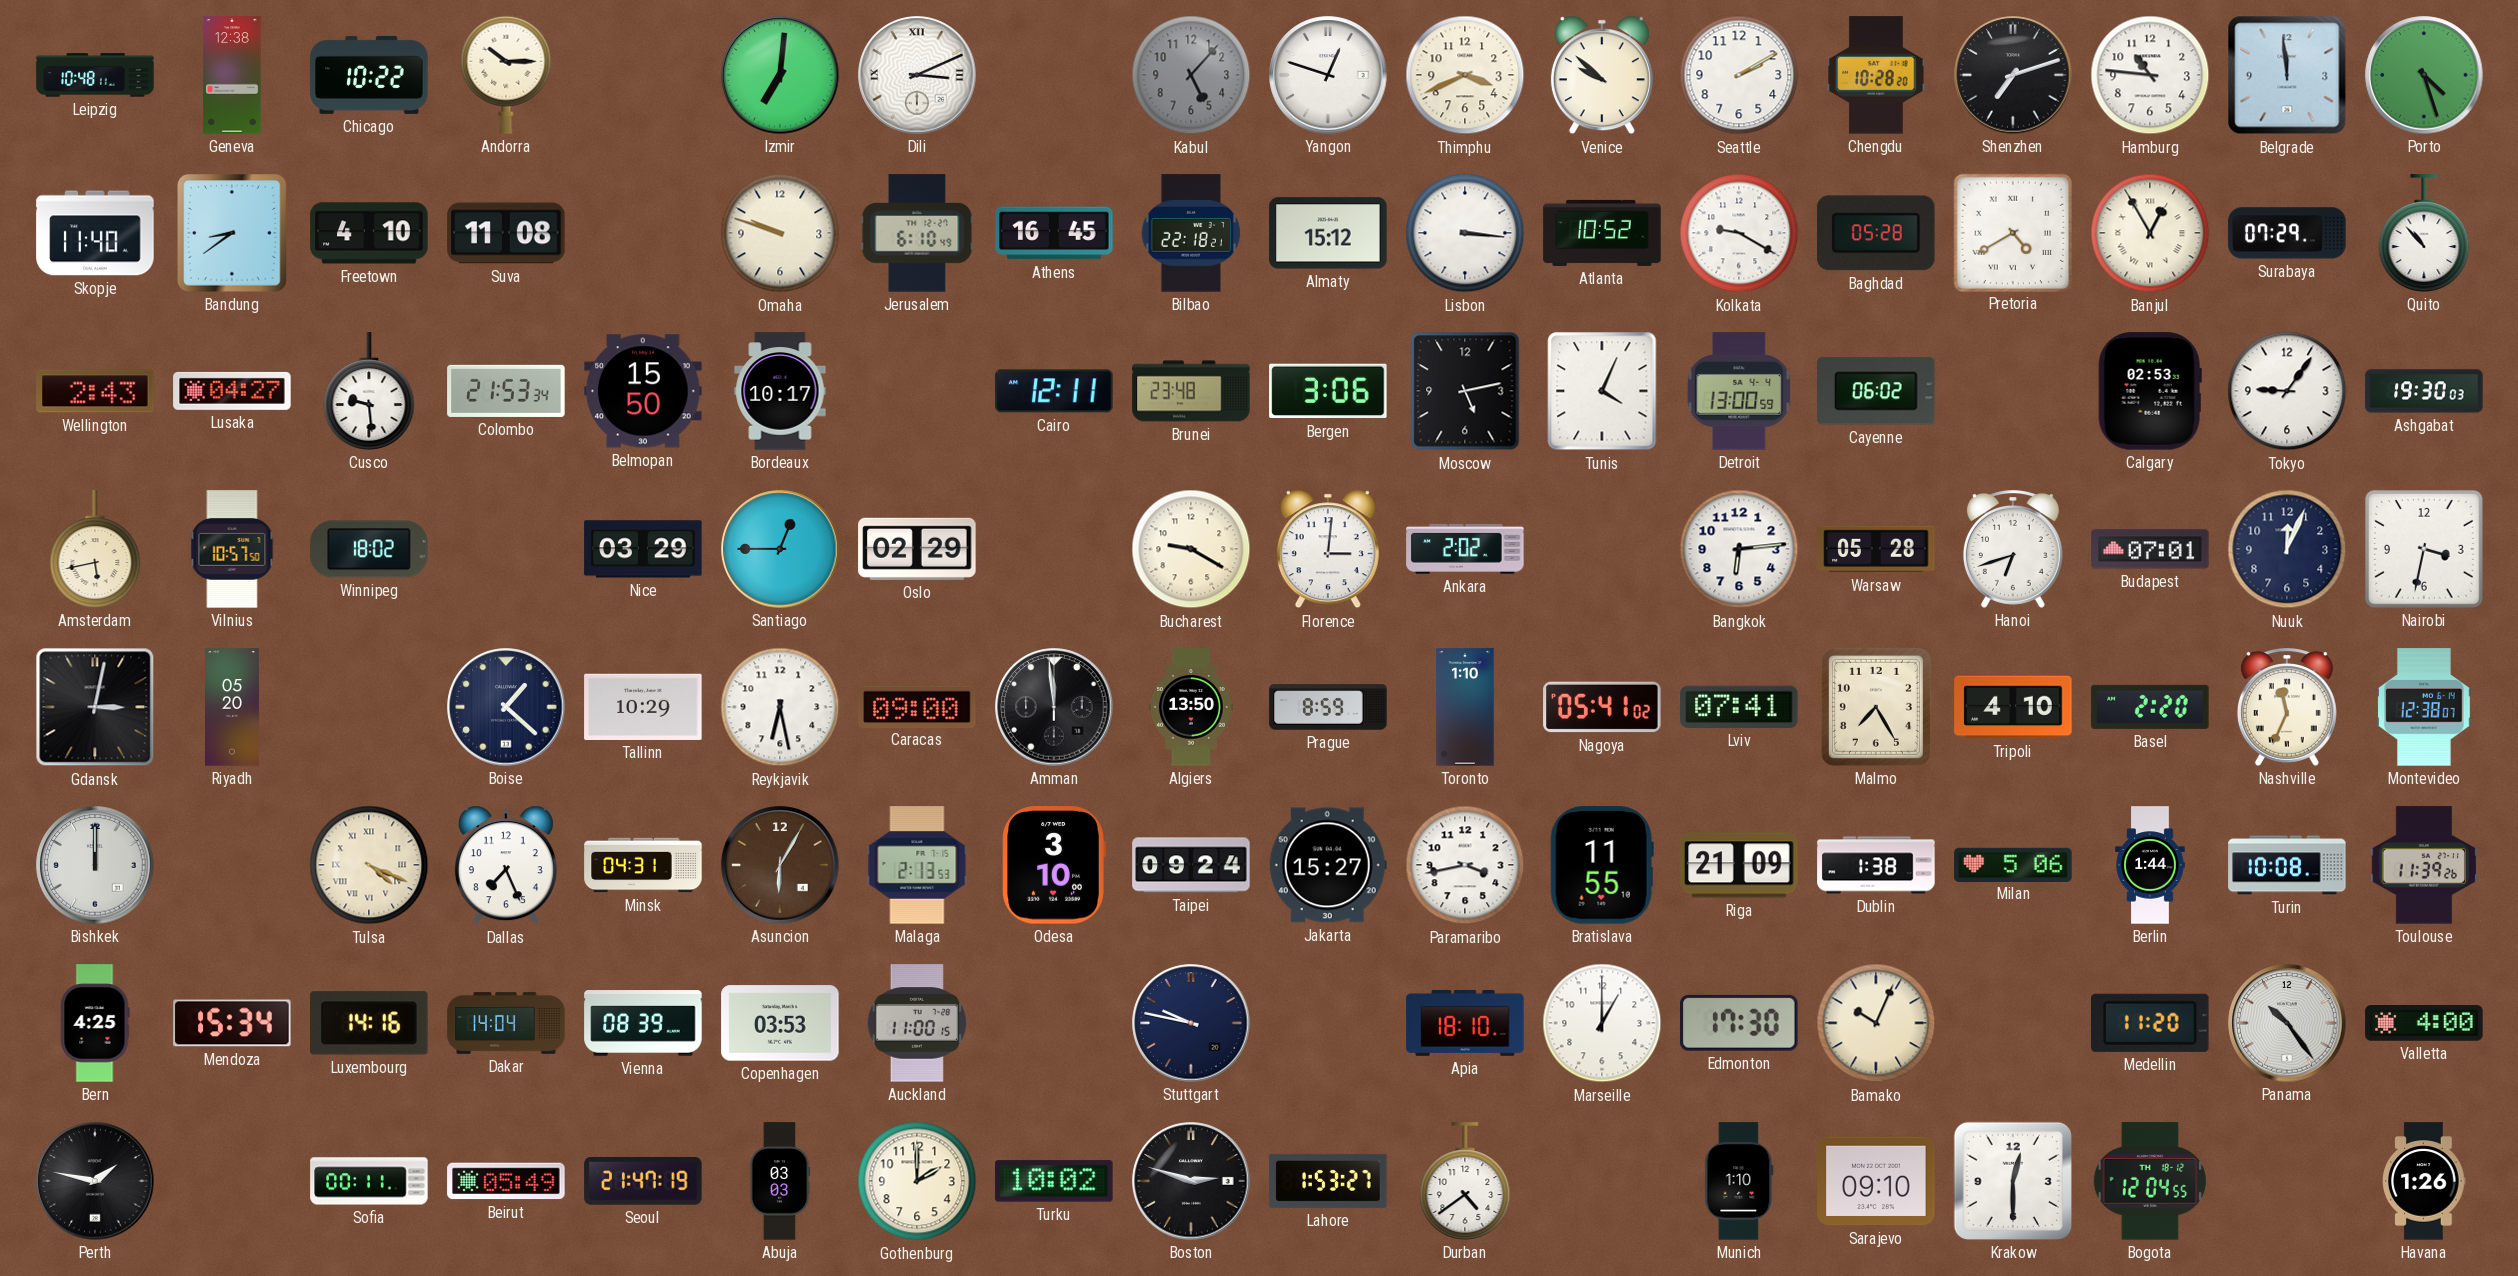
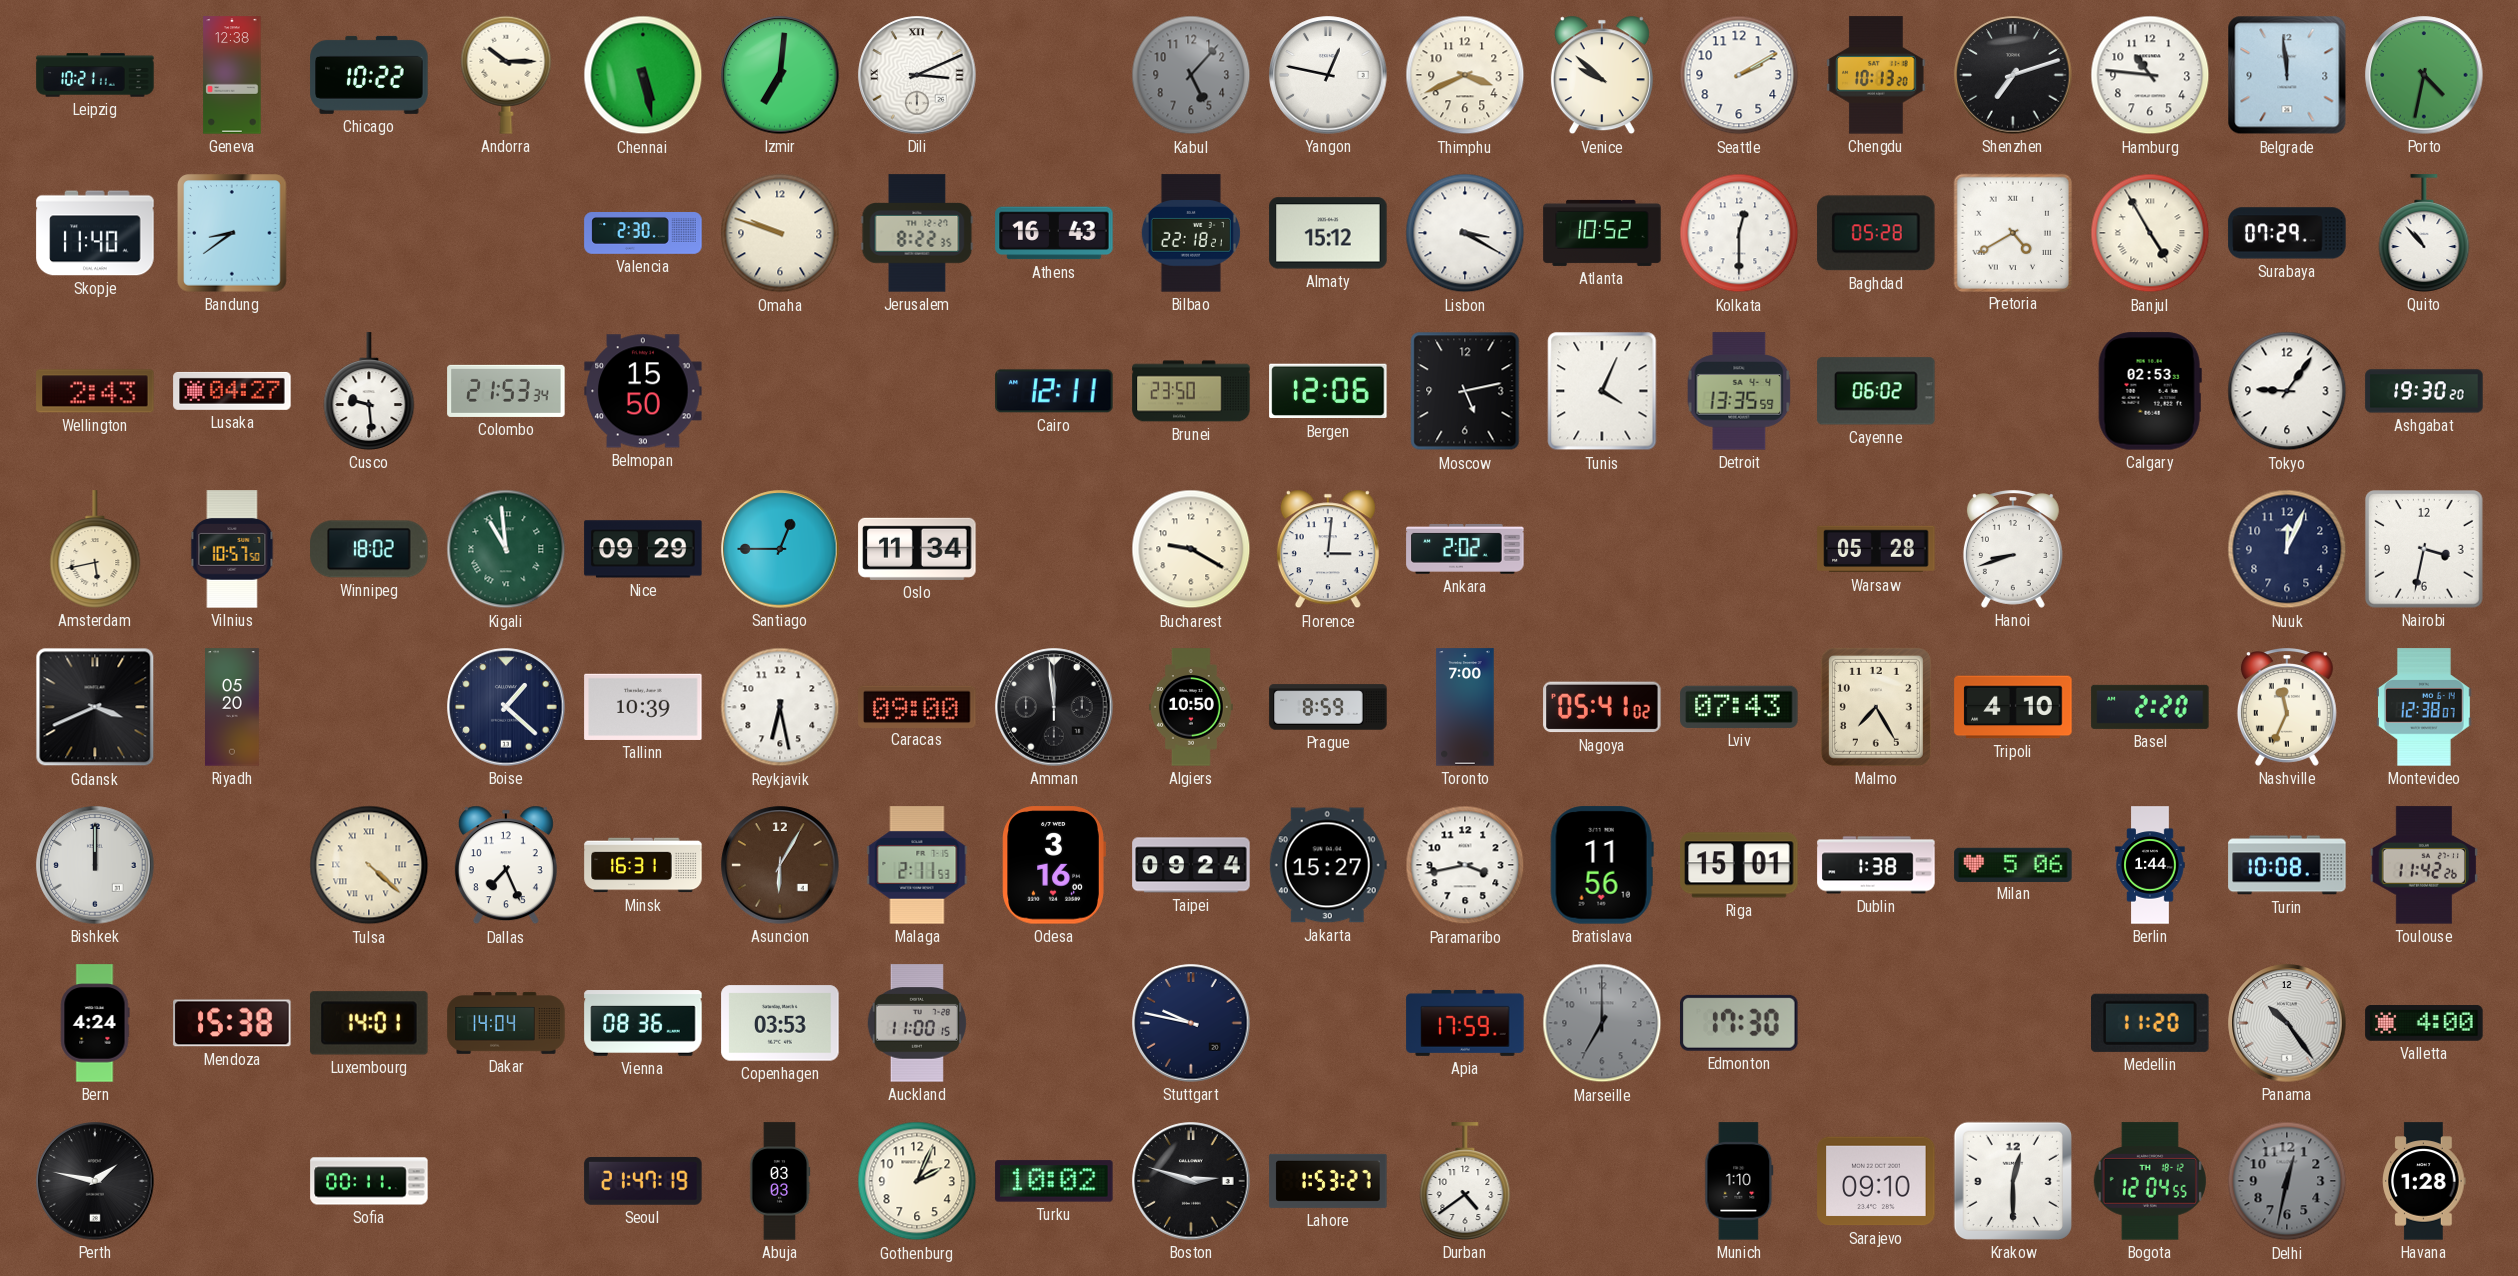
Leipzig: 10:48 -> 10:21
Chennai: none -> 5:28
Yangon: 12:48 -> 12:47
Chengdu: 10:28 -> 10:13
Porto: 4:27 -> 4:32
Freetown: 4:10 -> none
Suva: 11:08 -> none
Valencia: none -> 2:30
Jerusalem: 6:10 -> 8:22
Athens: 16:45 -> 16:43
Lisbon: 3:16 -> 3:20
Kolkata: 9:20 -> 12:30
Banjul: 12:55 -> 4:55
Bordeaux: 10:17 -> none
Brunei: 23:48 -> 23:50
Bergen: 3:06 -> 12:06
Detroit: 13:00 -> 13:35
Ashgabat: 19:30:03 -> 19:30:20
Kigali: none -> 10:59
Nice: 03:29 -> 09:29
Oslo: 02:29 -> 11:34
Bangkok: 6:14 -> none
Hanoi: 6:42 -> 8:42
Budapest: 07:01 -> none
Gdansk: 3:02 -> 3:41
Tallinn: 10:29 -> 10:39
Algiers: 13:50 -> 10:50
Toronto: 1:10 -> 7:00
Lviv: 07:41 -> 07:43
Tulsa: 4:19 -> 4:22
Minsk: 04:31 -> 16:31
Malaga: 2:13 -> 2:11
Odesa: 3:10 -> 3:16
Bratislava: 11:55 -> 11:56
Riga: 21:09 -> 15:01
Toulouse: 11:39 -> 11:42
Bern: 4:25 -> 4:24
Mendoza: 15:34 -> 15:38
Luxembourg: 14:16 -> 14:01
Vienna: 08:39 -> 08:36
Apia: 18:10 -> 17:59
Marseille: 1:00 -> 7:00
Marseille dial: white -> grey
Bamako: 10:04 -> none
Beirut: 05:49 -> none
Gothenburg: 2:00 -> 2:04
Delhi: none -> 12:32
Havana: 1:26 -> 1:28
